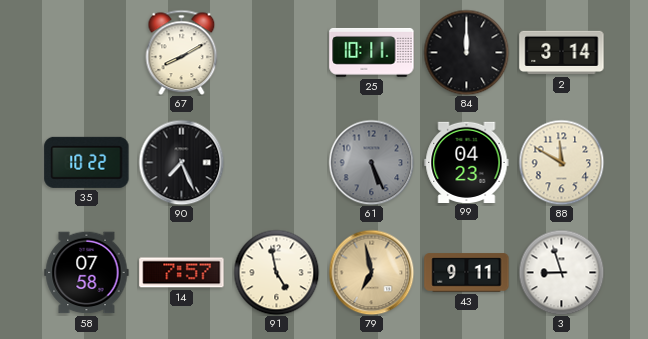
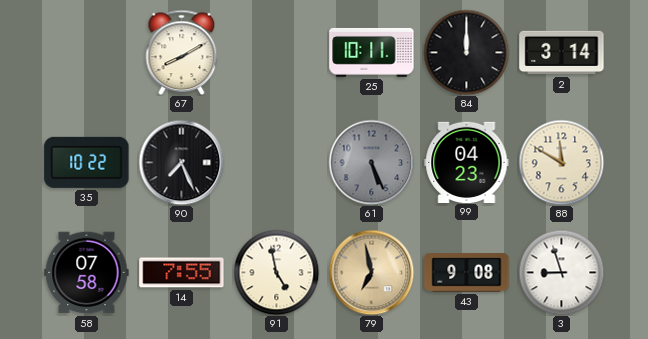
14: 7:57 -> 7:55
43: 9:11 -> 9:08
